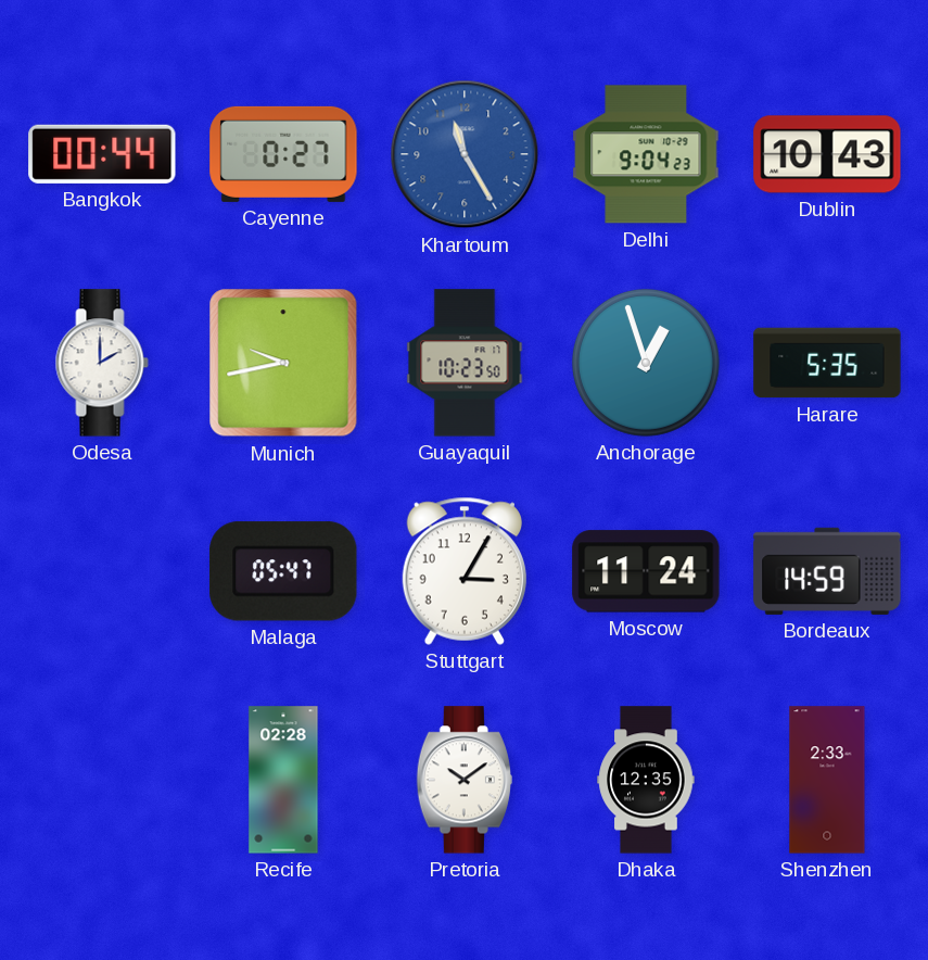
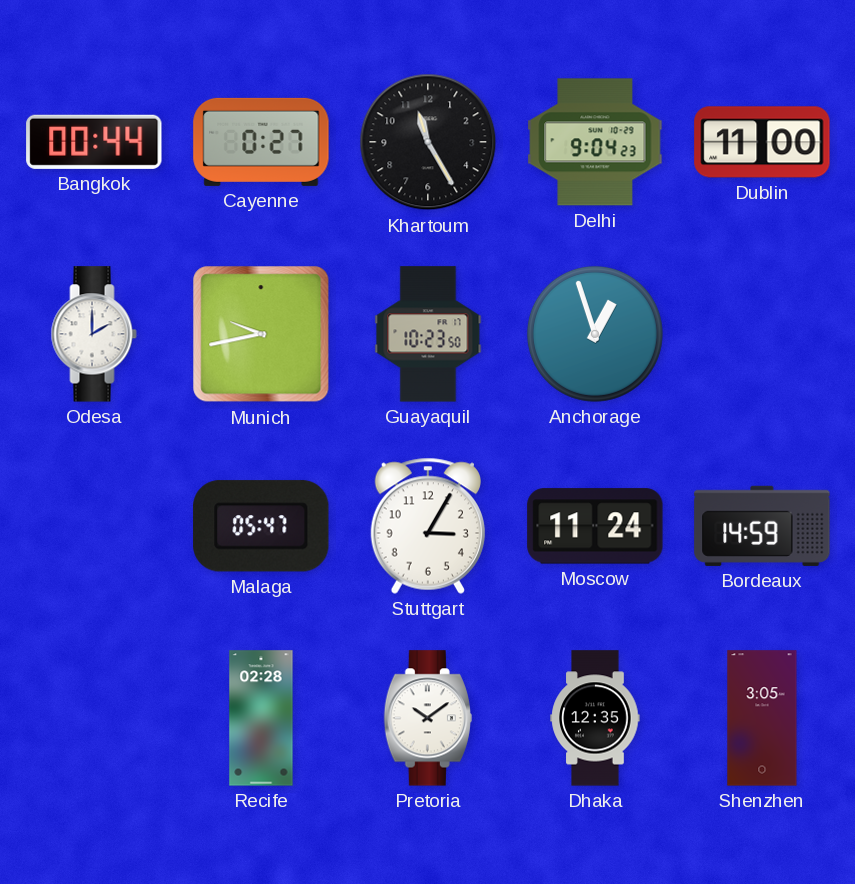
Khartoum dial: blue -> black
Dublin: 10:43 -> 11:00
Harare: 5:35 -> none
Shenzhen: 2:33 -> 3:05
